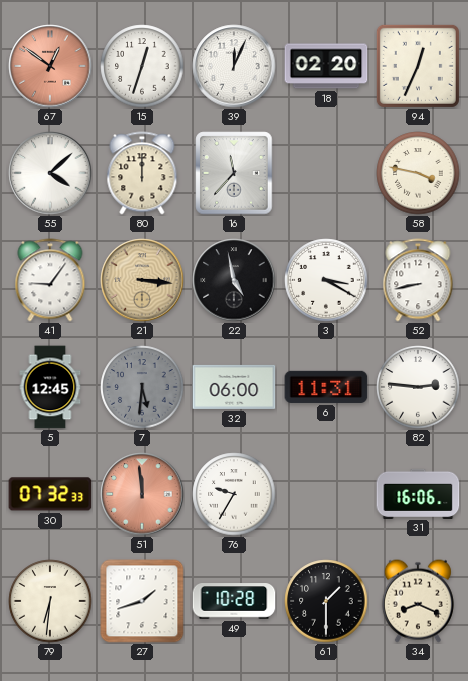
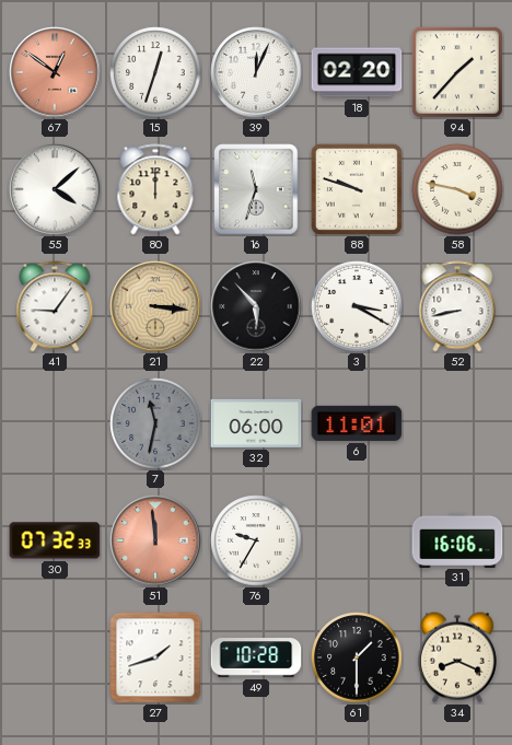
94: 12:34 -> 1:37
16: 11:37 -> 11:33
88: none -> 9:48
22: 4:58 -> 5:53
5: 12:45 -> none
7: 5:31 -> 11:32
6: 11:31 -> 11:01
82: 2:46 -> none
79: 6:31 -> none
